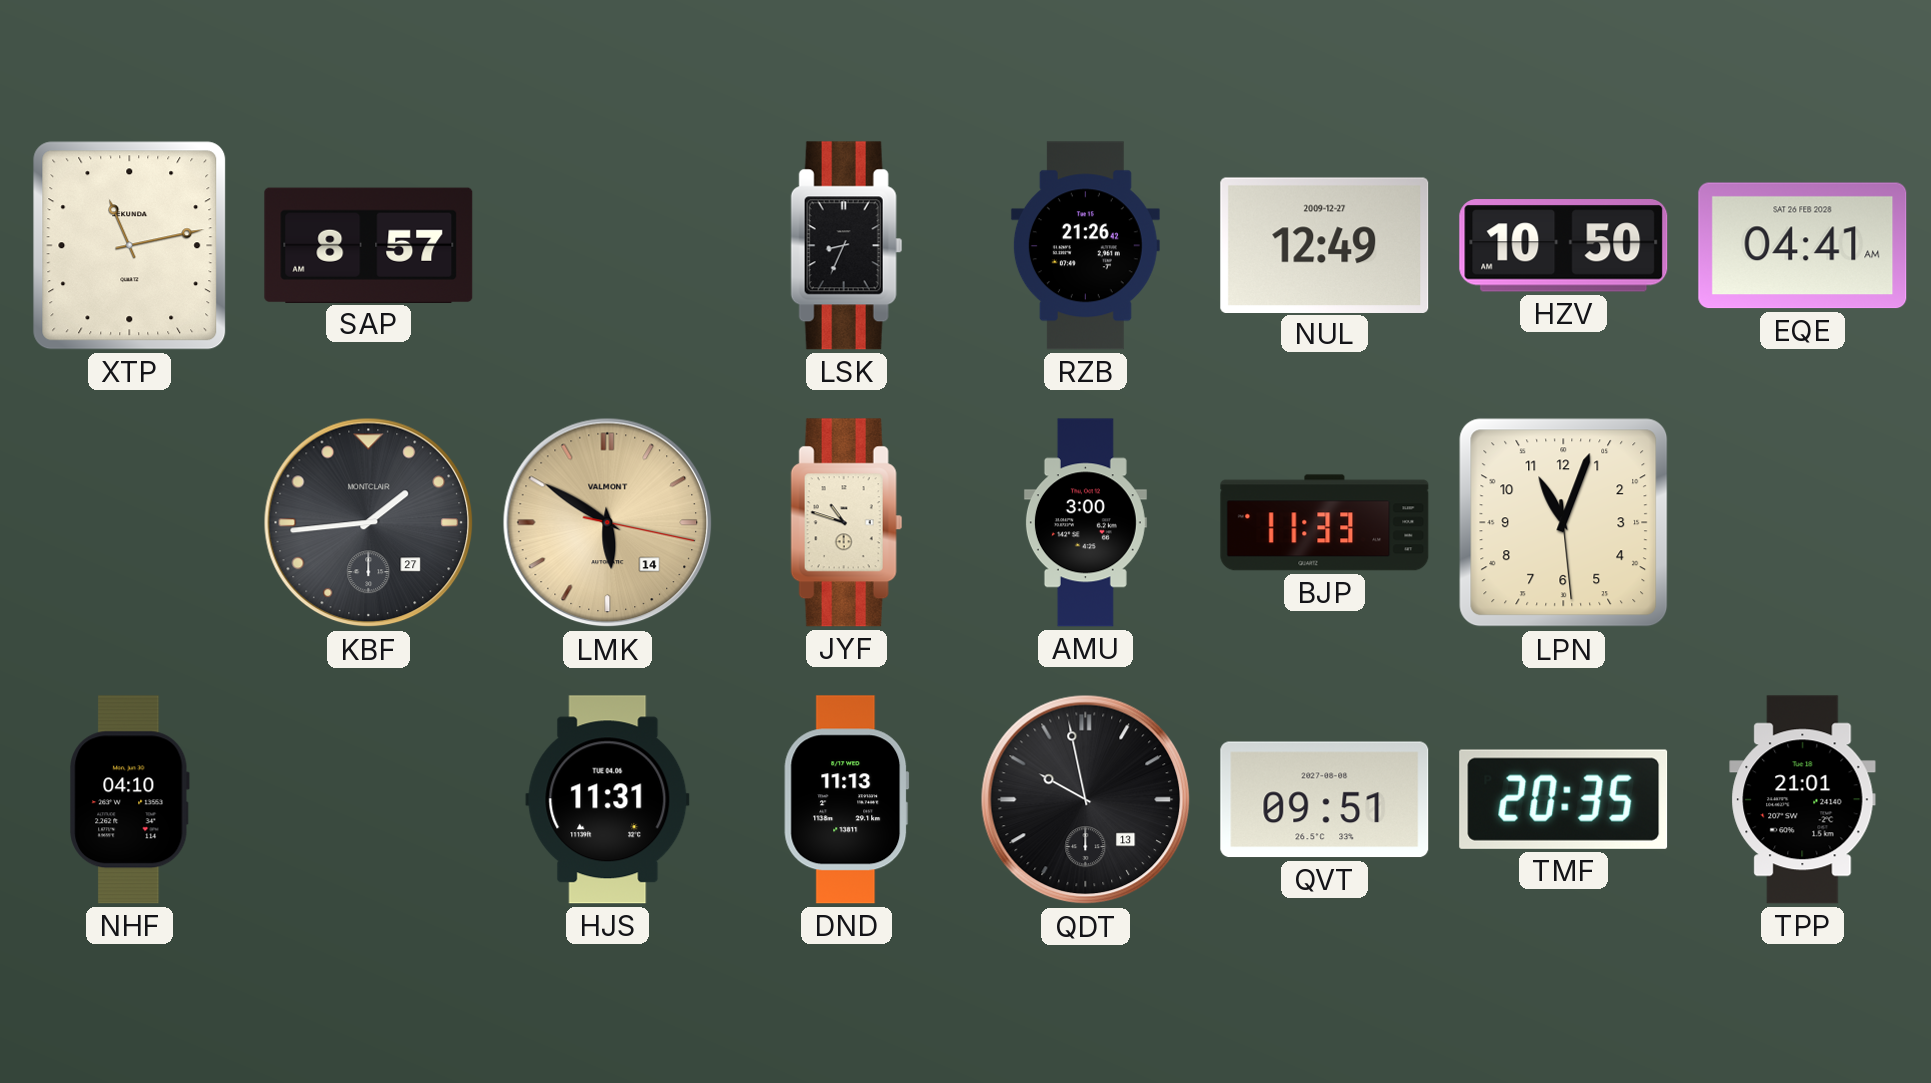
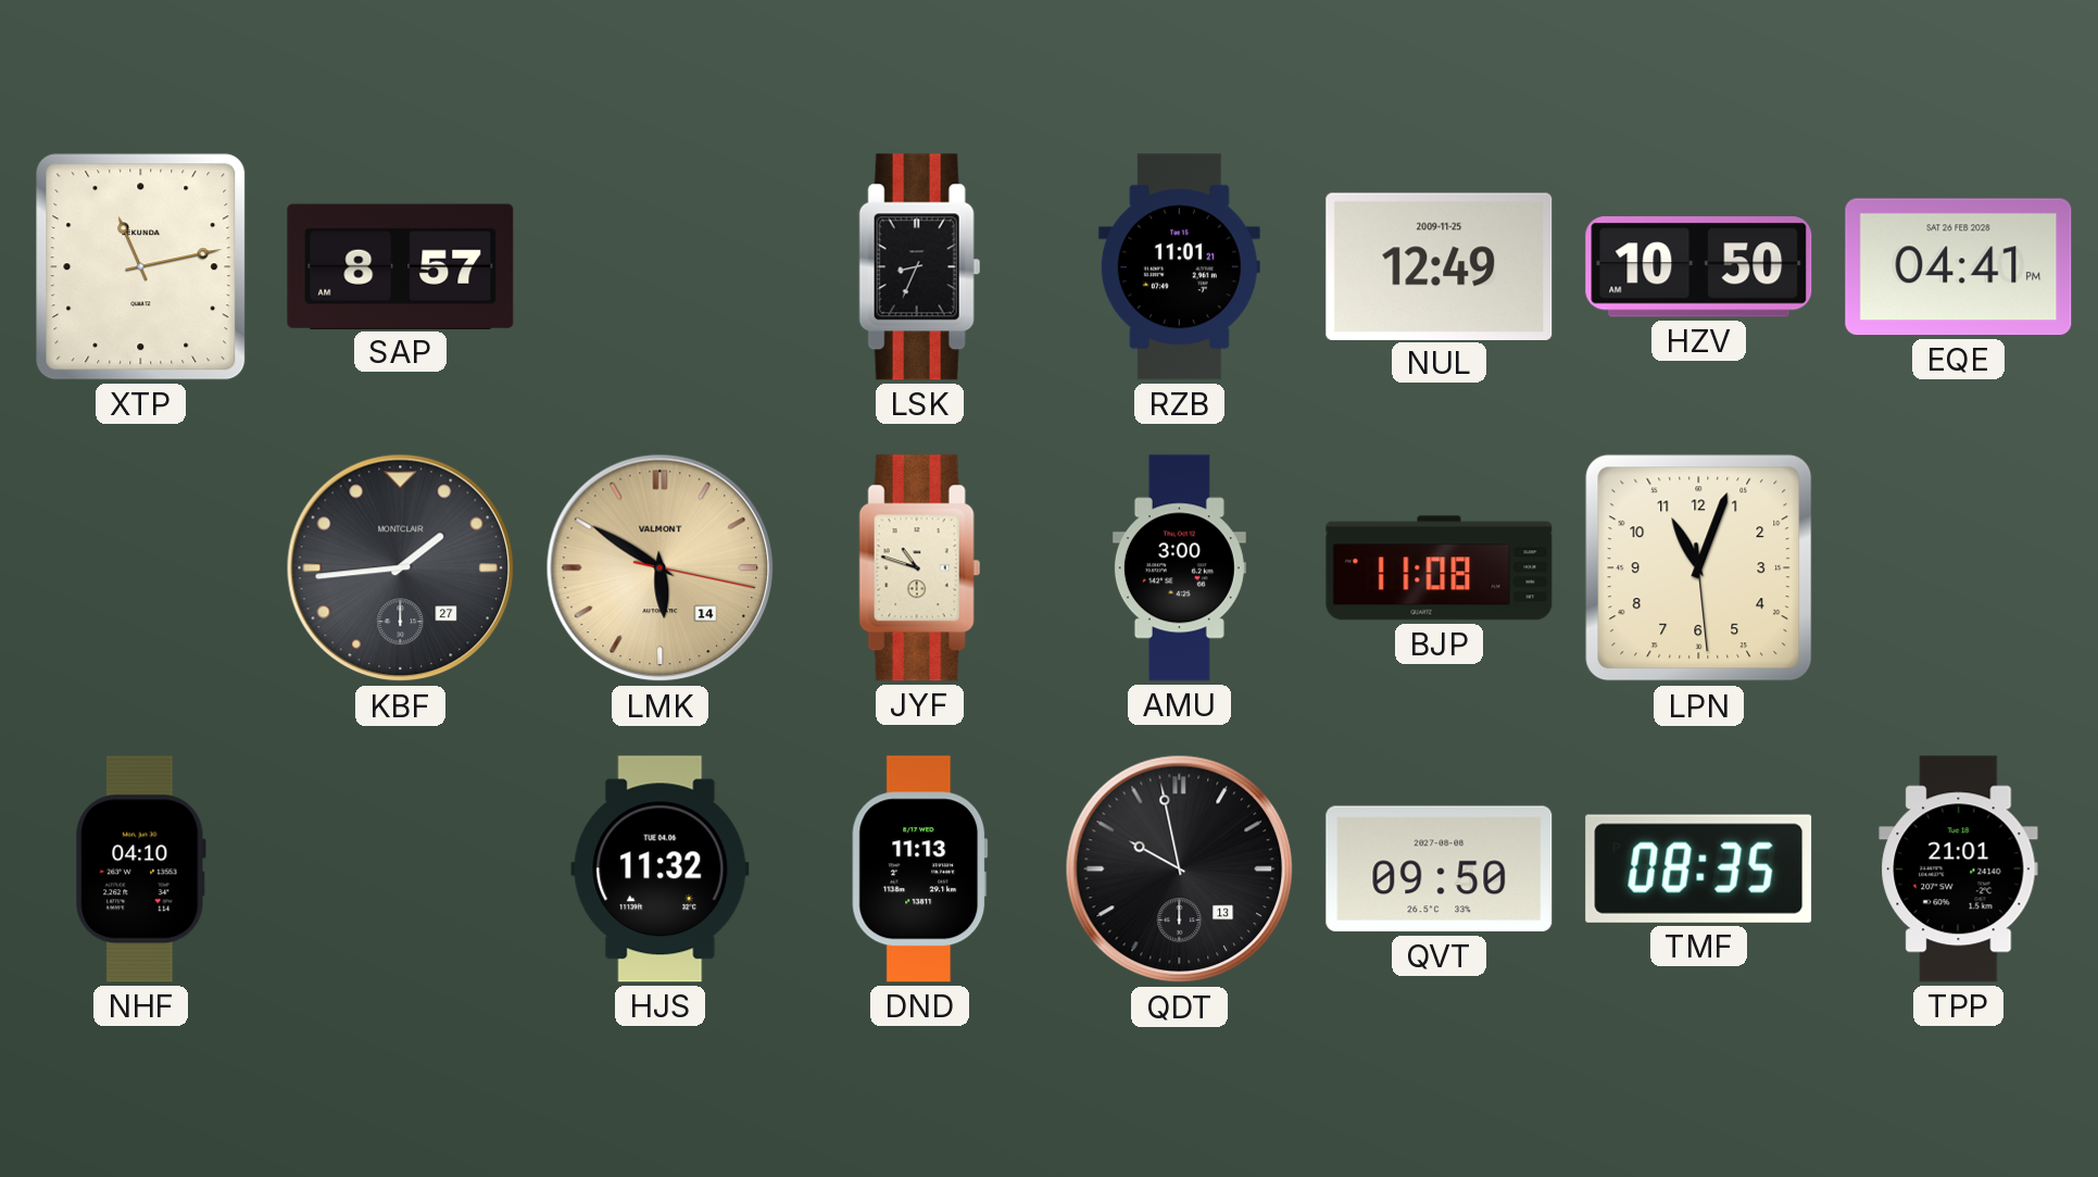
RZB: 21:26 -> 11:01
NUL date: 2009-12-27 -> 2009-11-25
EQE: 04:41 AM -> 04:41 PM
BJP: 11:33 -> 11:08
HJS: 11:31 -> 11:32
QVT: 09:51 -> 09:50
TMF: 20:35 -> 08:35
